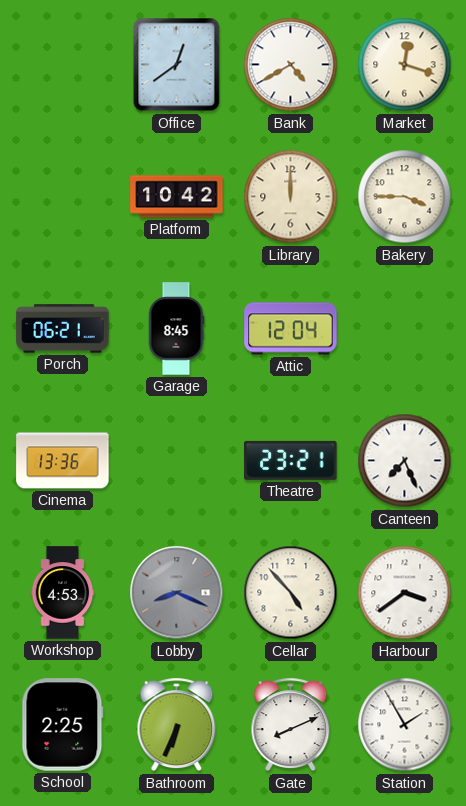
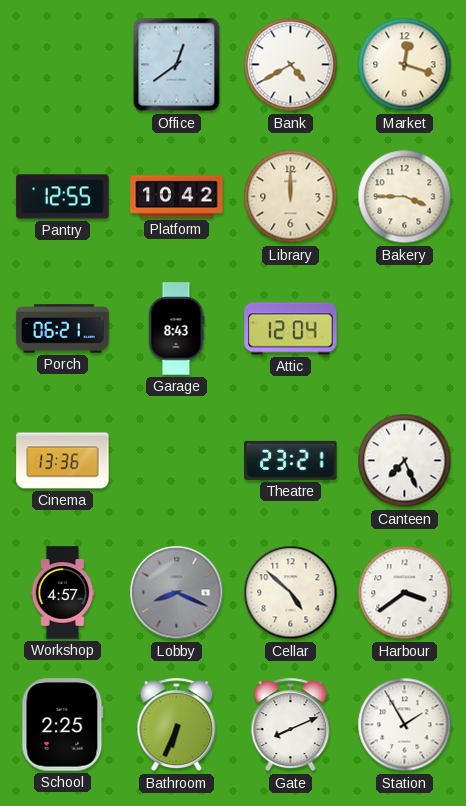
Pantry: none -> 12:55
Garage: 8:45 -> 8:43
Workshop: 4:53 -> 4:57
Cellar: 4:53 -> 4:52
